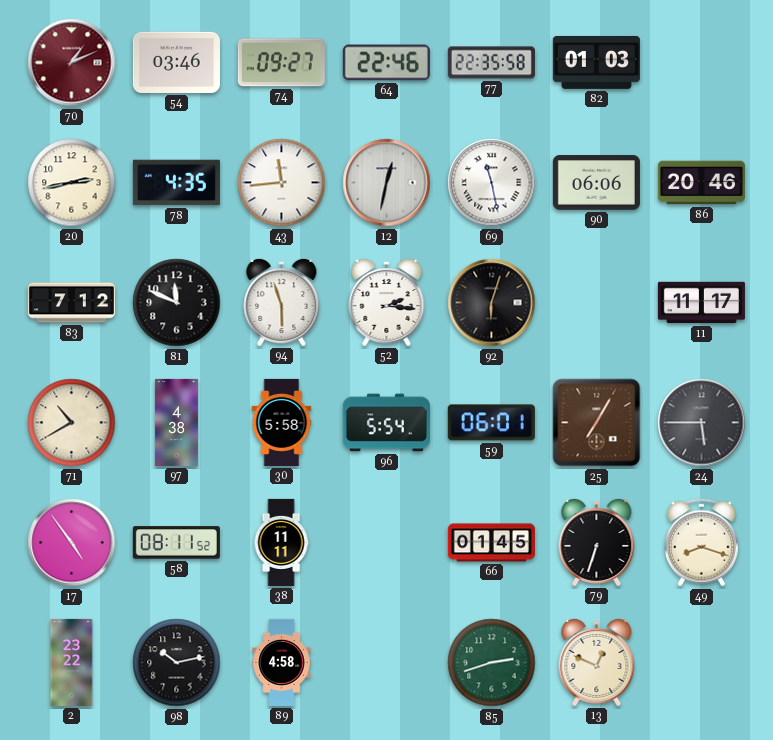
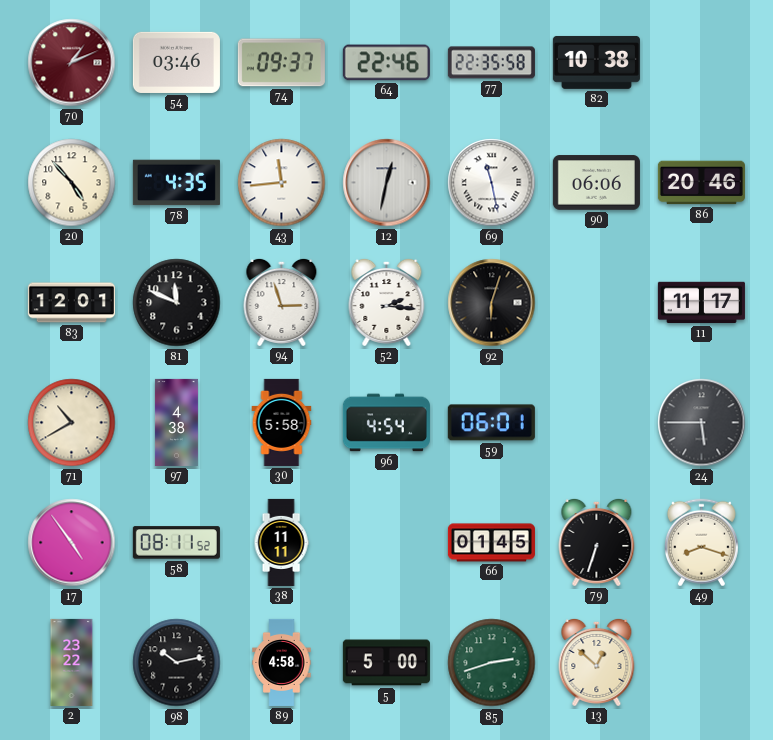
74: 09:27 -> 09:37
82: 01:03 -> 10:38
20: 2:43 -> 4:53
83: 7:12 -> 12:01
94: 5:57 -> 2:57
96: 5:54 -> 4:54
25: 7:05 -> none
5: none -> 5:00
13: 12:49 -> 12:52
